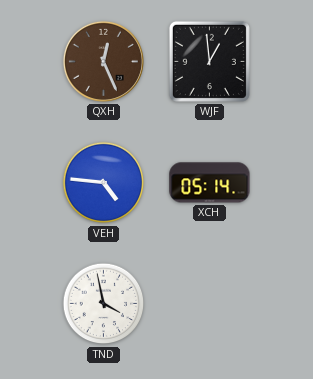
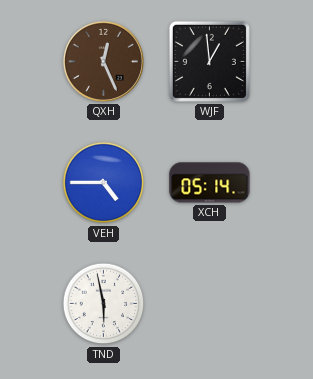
VEH: 4:46 -> 4:45
TND: 3:58 -> 5:58
